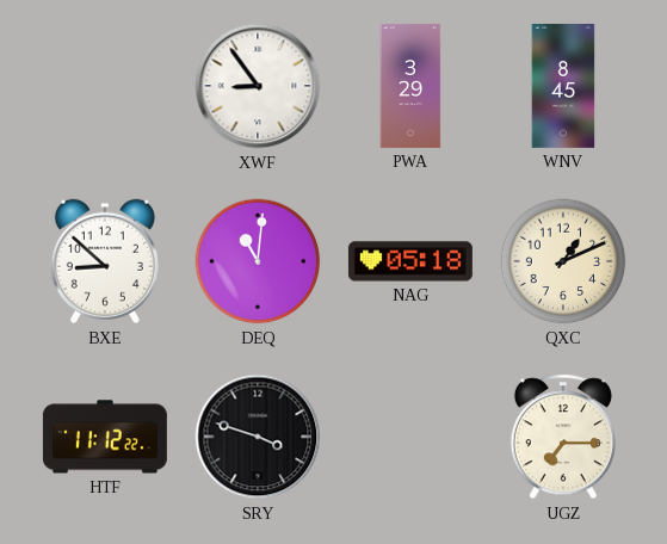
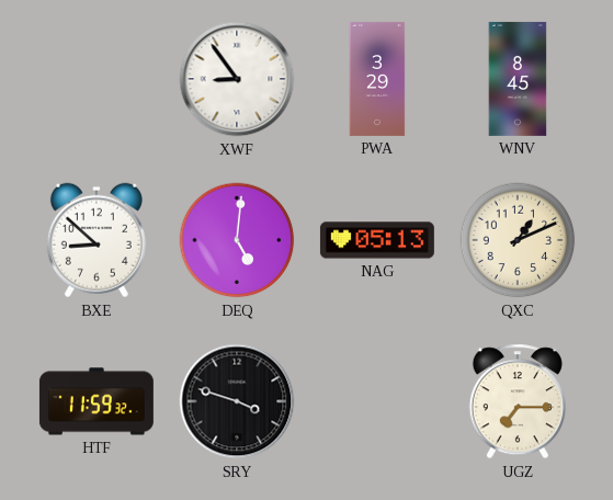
DEQ: 11:01 -> 5:01
NAG: 05:18 -> 05:13
HTF: 11:12 -> 11:59
